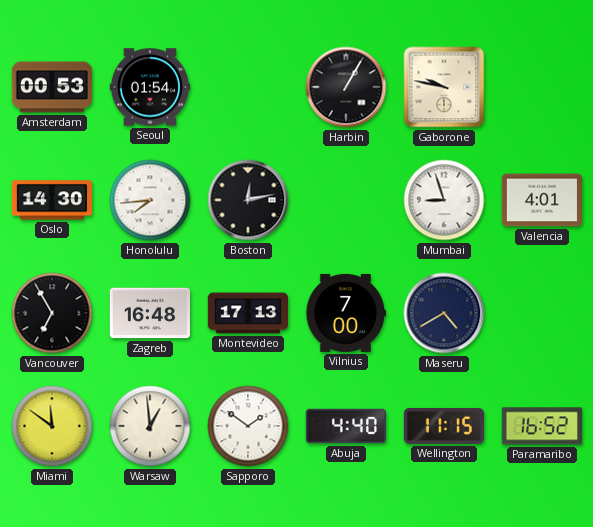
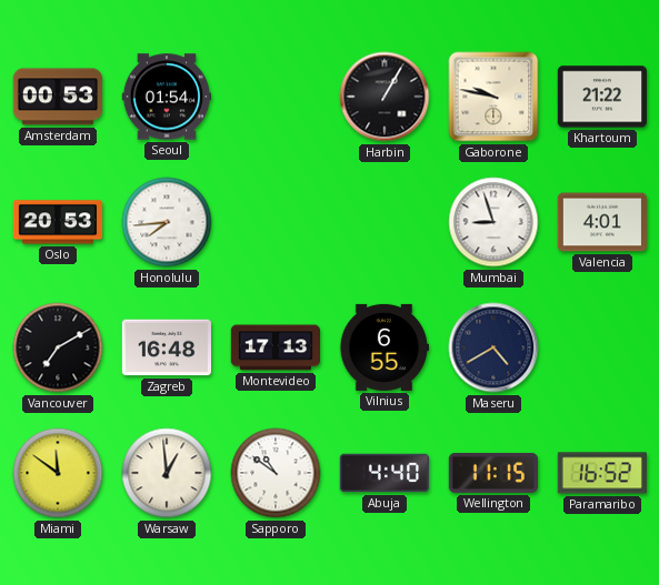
Khartoum: none -> 21:22
Oslo: 14:30 -> 20:53
Boston: 12:13 -> none
Vancouver: 6:55 -> 7:10
Vilnius: 7:00 -> 6:55
Sapporo: 1:51 -> 10:51
